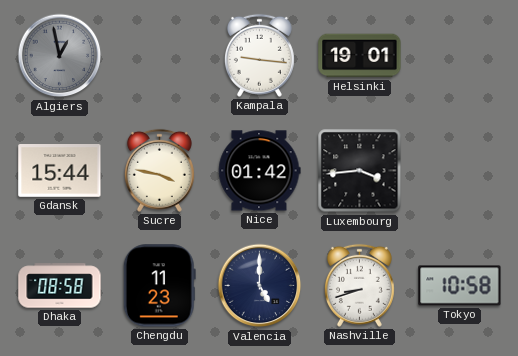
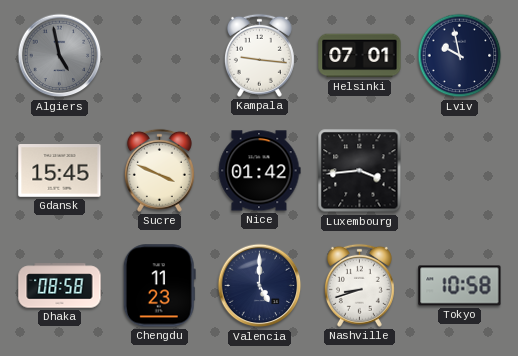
Algiers: 12:58 -> 4:58
Helsinki: 19:01 -> 07:01
Lviv: none -> 9:58
Gdansk: 15:44 -> 15:45
Sucre: 3:47 -> 3:49
